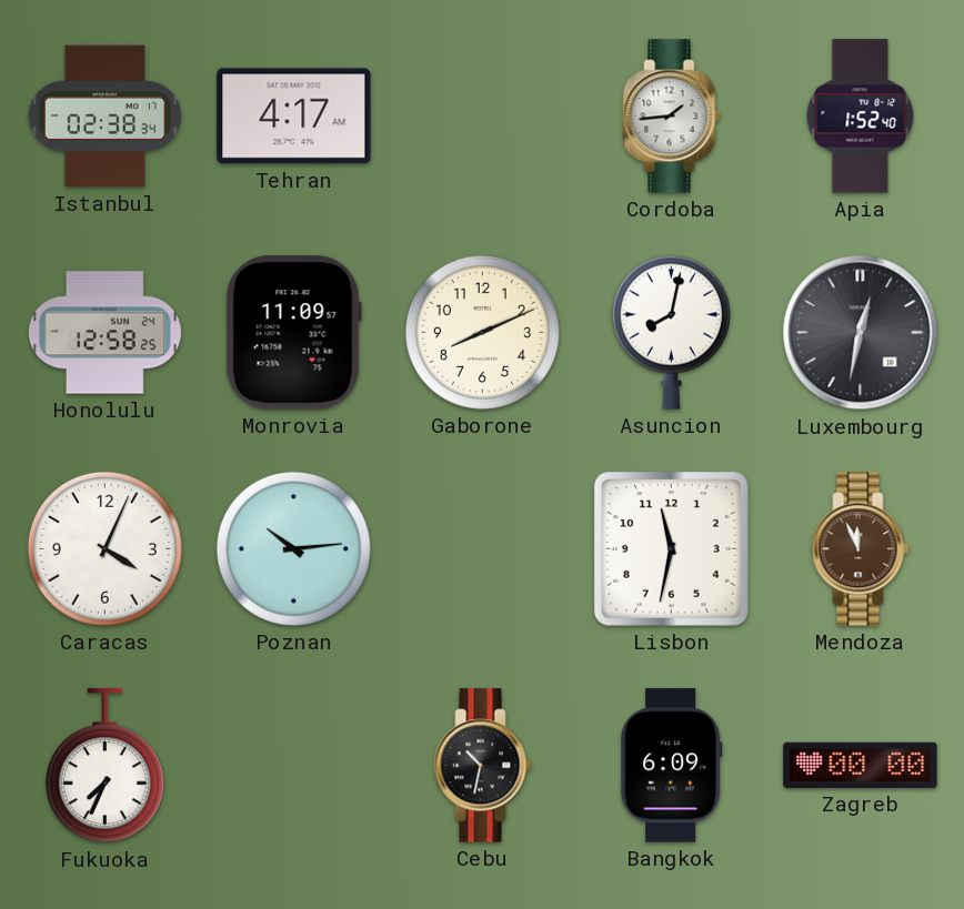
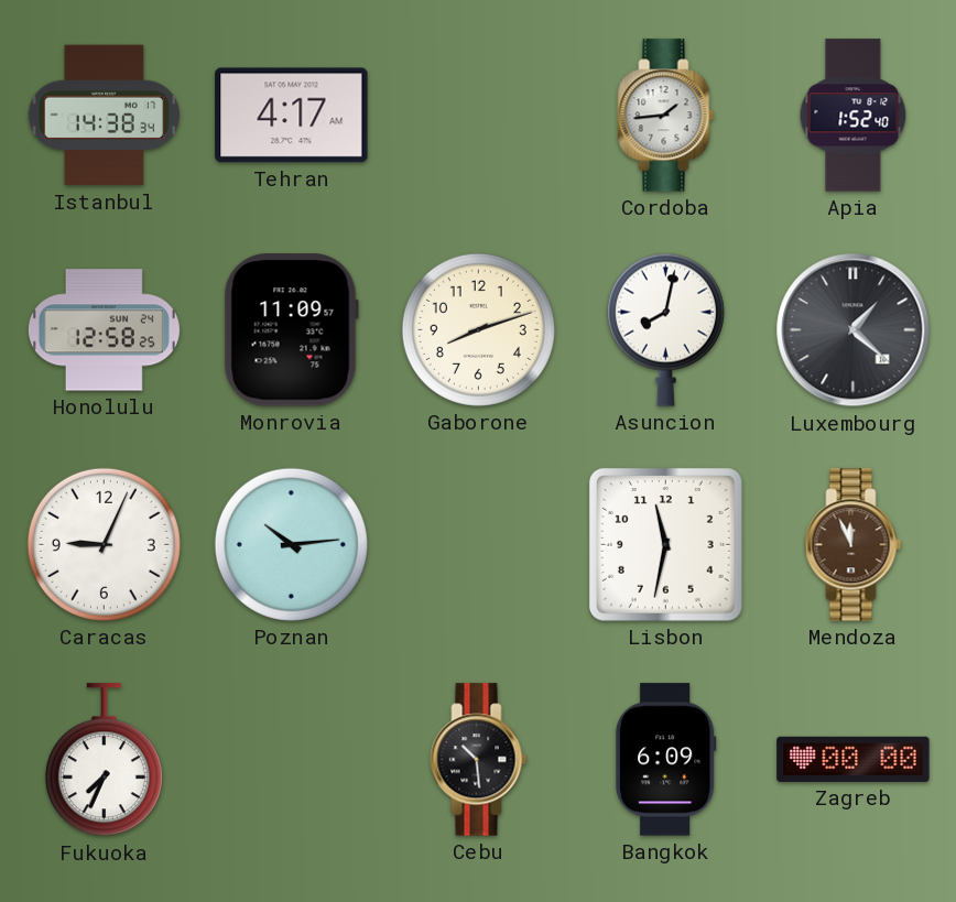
Istanbul: 02:38 -> 14:38
Gaborone: 8:11 -> 8:12
Luxembourg: 12:32 -> 1:22
Caracas: 4:04 -> 9:04
Cebu: 10:32 -> 10:29
